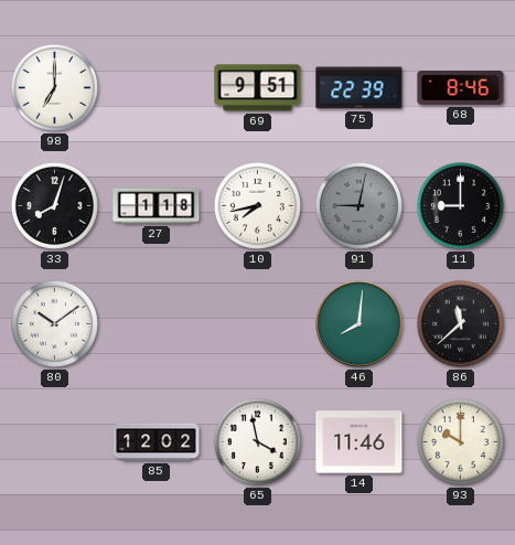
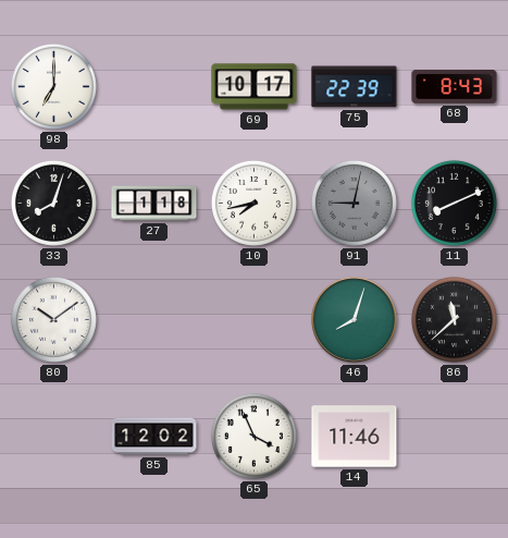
69: 9:51 -> 10:17
68: 8:46 -> 8:43
11: 9:00 -> 8:11
46: 8:01 -> 8:03
65: 3:58 -> 3:56
93: 10:00 -> none
